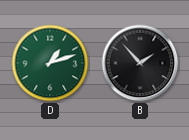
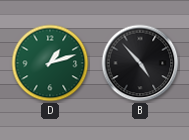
B: 1:53 -> 4:53
